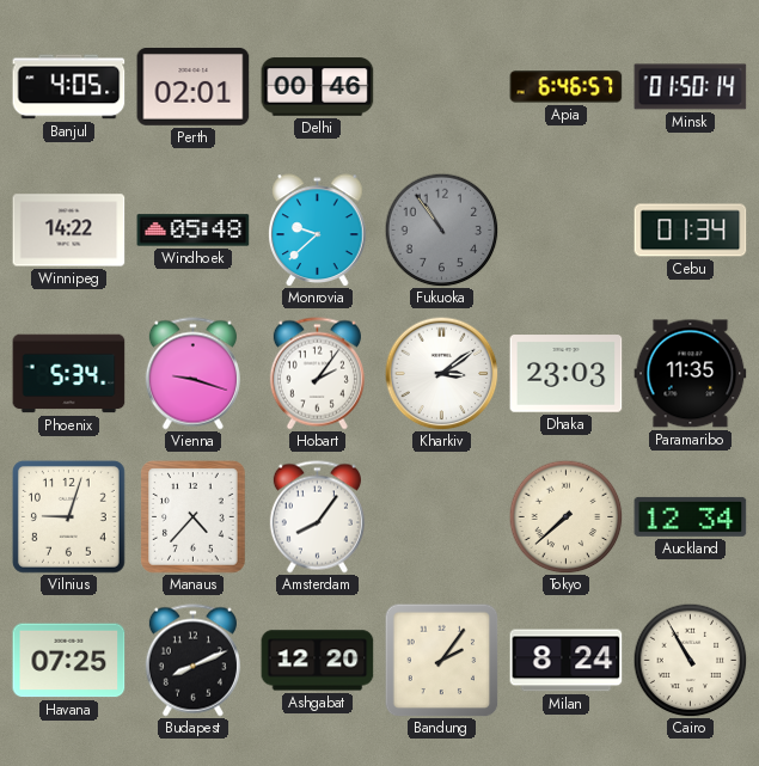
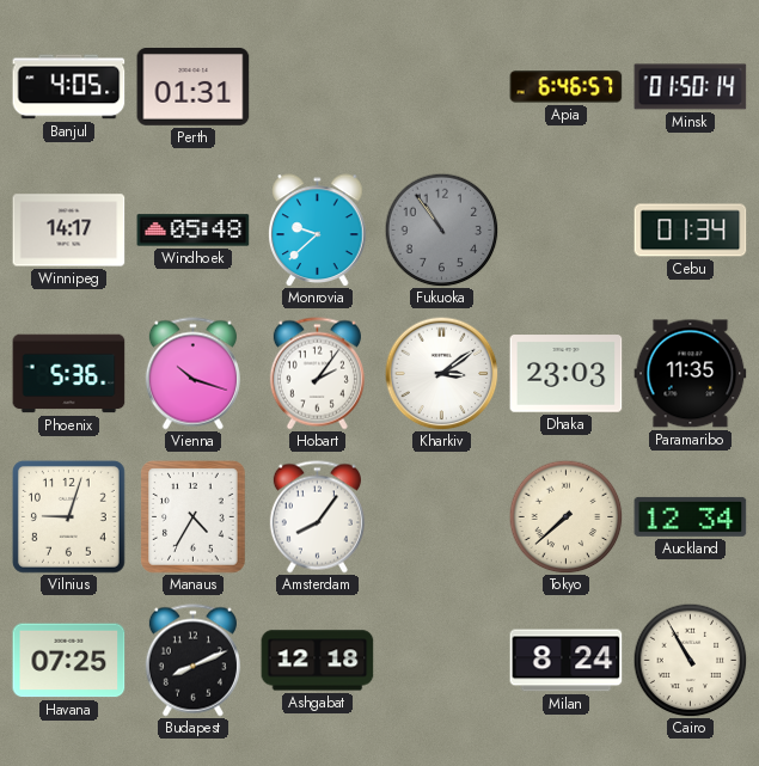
Perth: 02:01 -> 01:31
Delhi: 00:46 -> none
Winnipeg: 14:22 -> 14:17
Phoenix: 5:34 -> 5:36
Vienna: 9:18 -> 10:18
Manaus: 4:37 -> 4:35
Ashgabat: 12:20 -> 12:18
Bandung: 2:06 -> none
